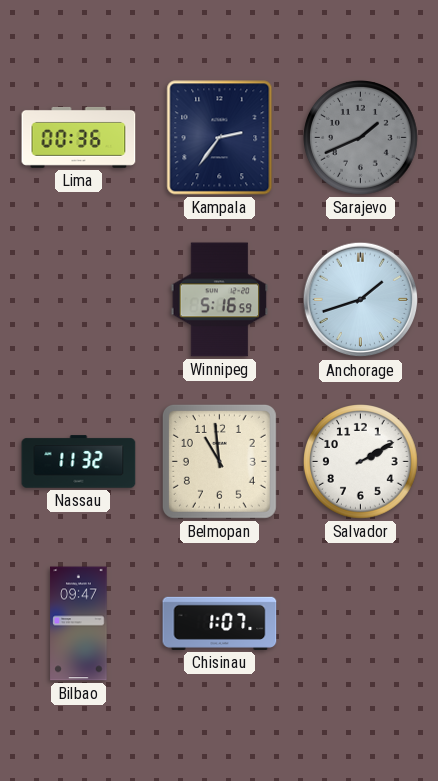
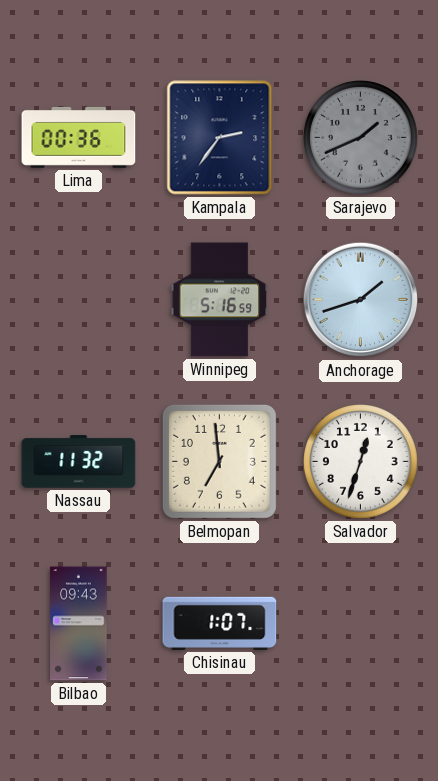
Belmopan: 10:59 -> 6:59
Salvador: 2:10 -> 12:33
Bilbao: 09:47 -> 09:43
